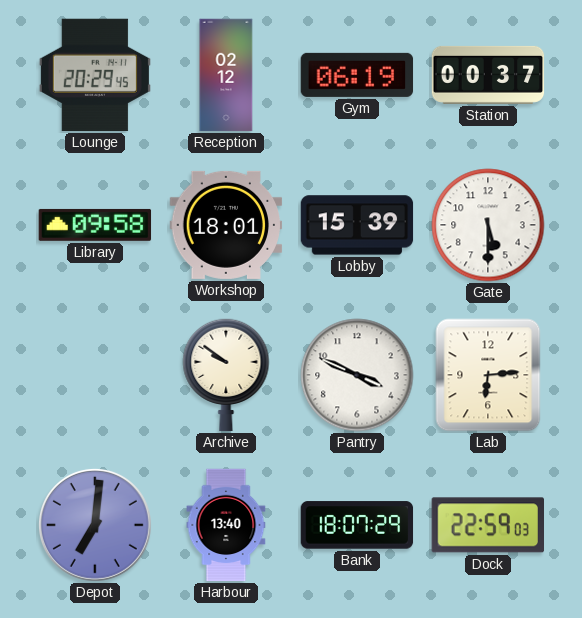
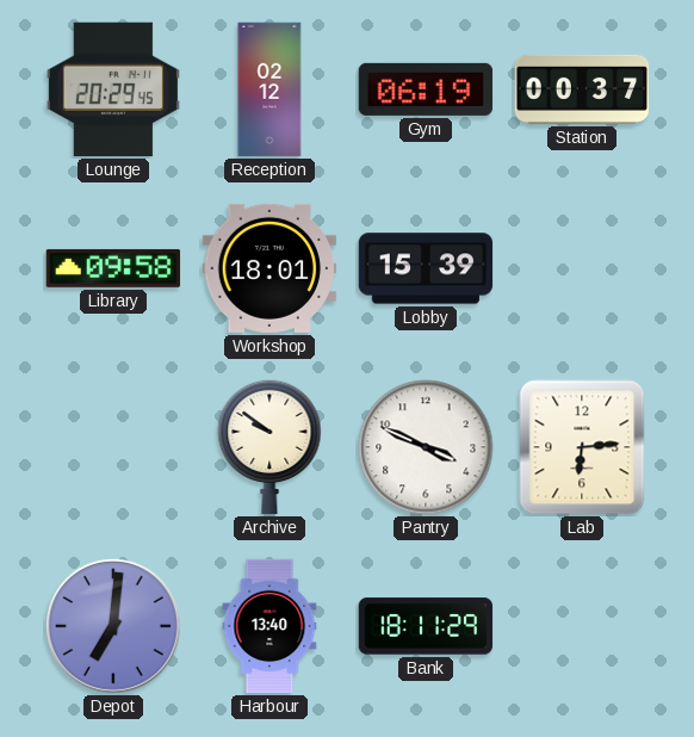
Gate: 5:30 -> none
Bank: 18:07 -> 18:11
Dock: 22:59 -> none
